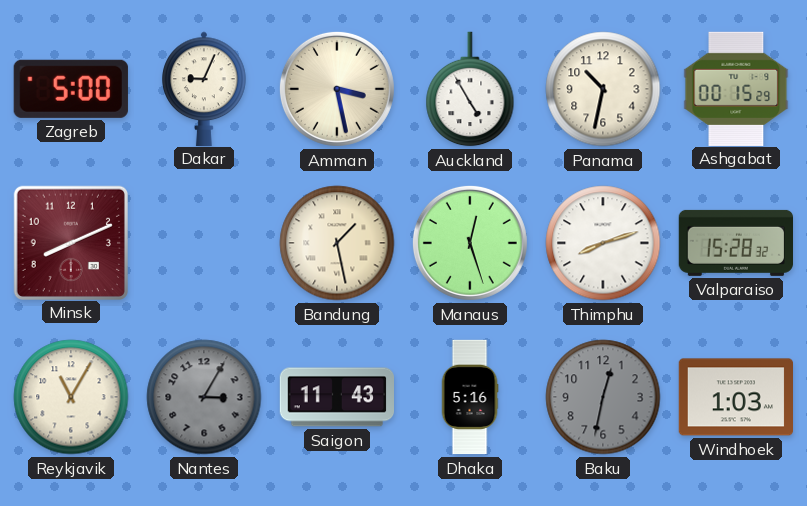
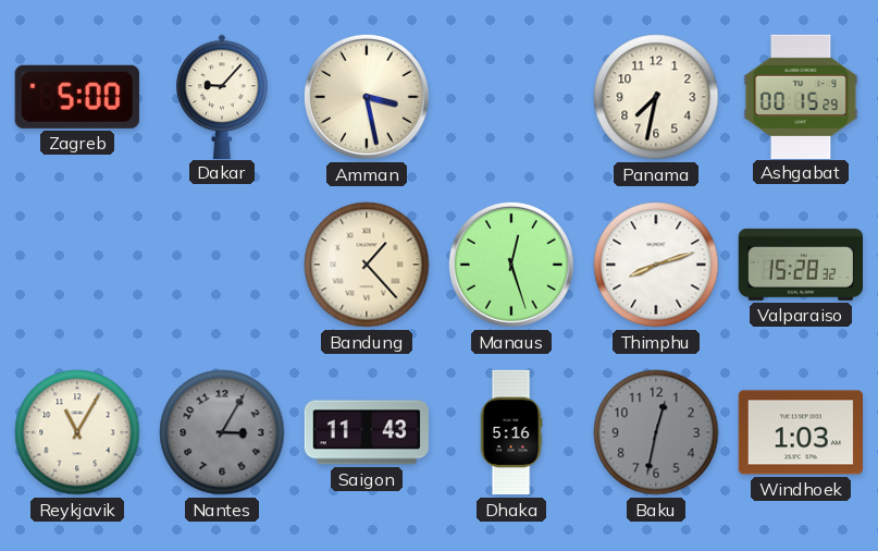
Dakar: 9:04 -> 9:07
Auckland: 4:55 -> none
Panama: 10:32 -> 7:32
Minsk: 8:11 -> none
Bandung: 1:28 -> 1:23
